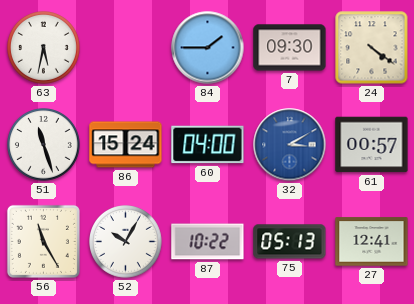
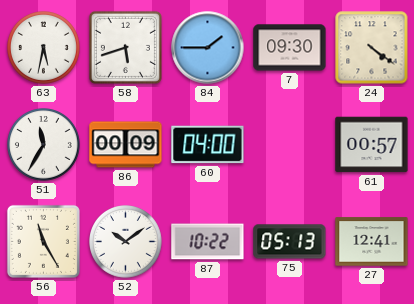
58: none -> 5:42
51: 11:27 -> 11:35
86: 15:24 -> 00:09
32: 3:10 -> none
52: 10:05 -> 10:09
